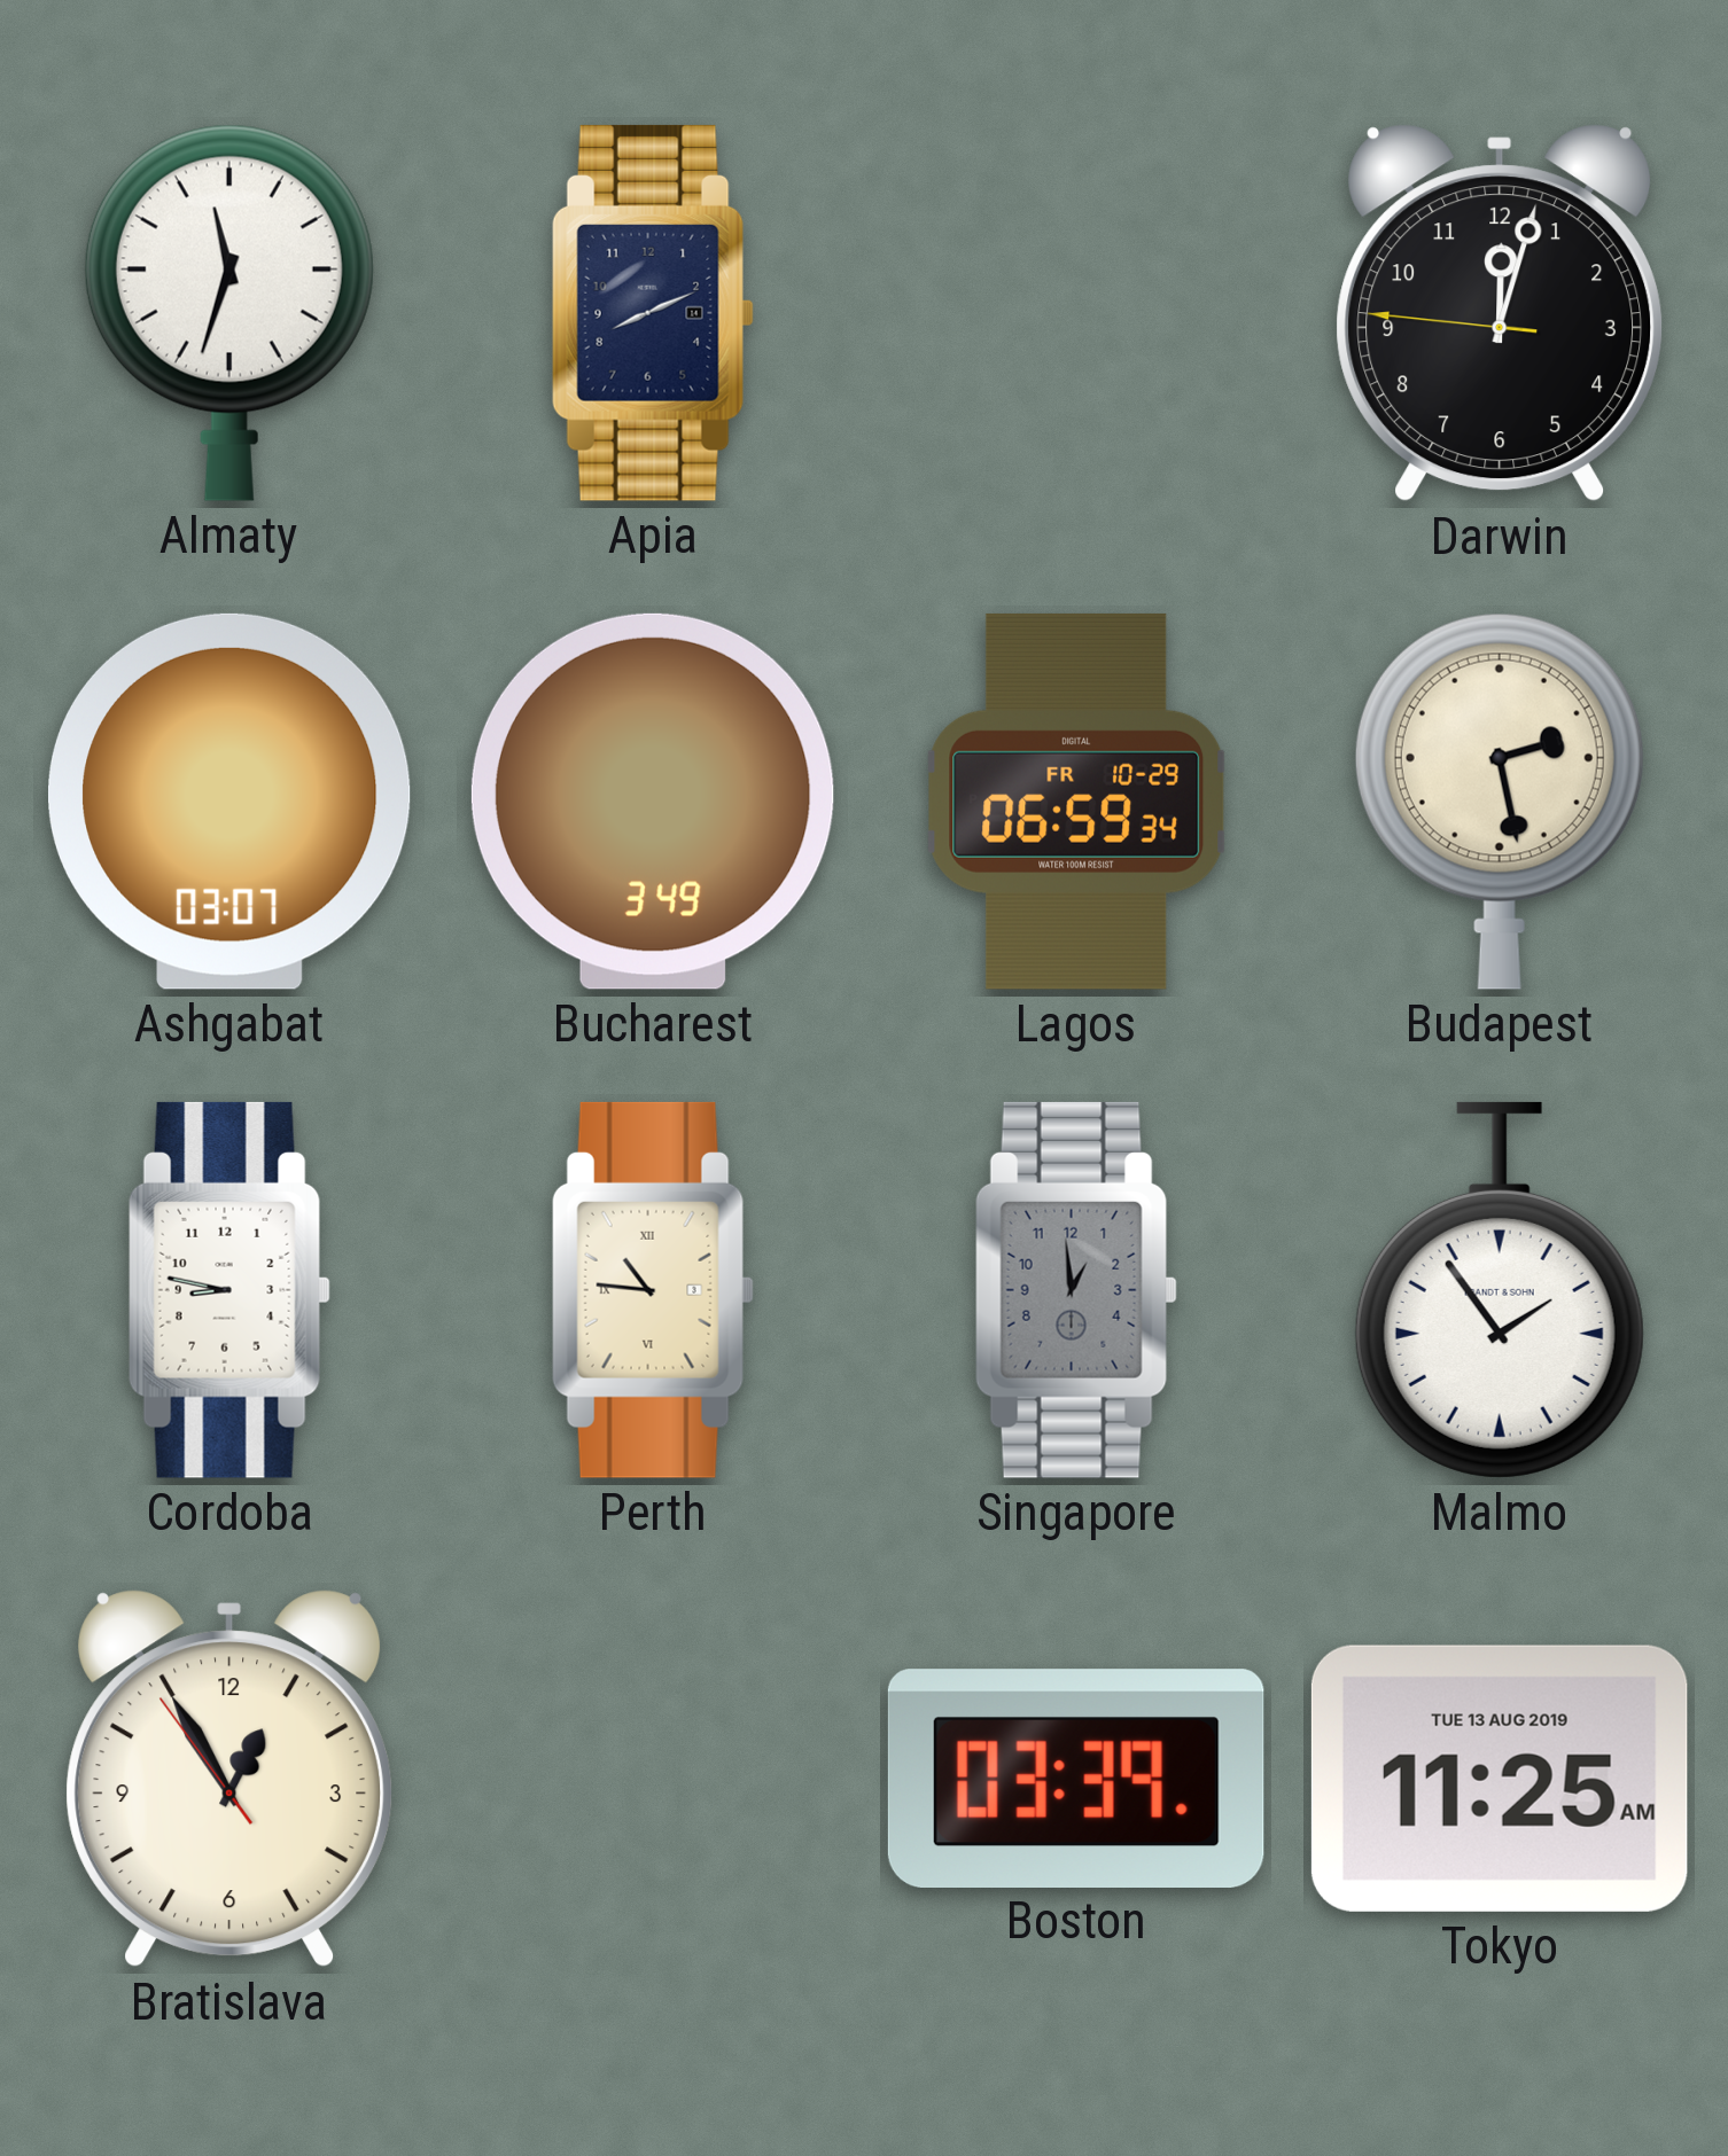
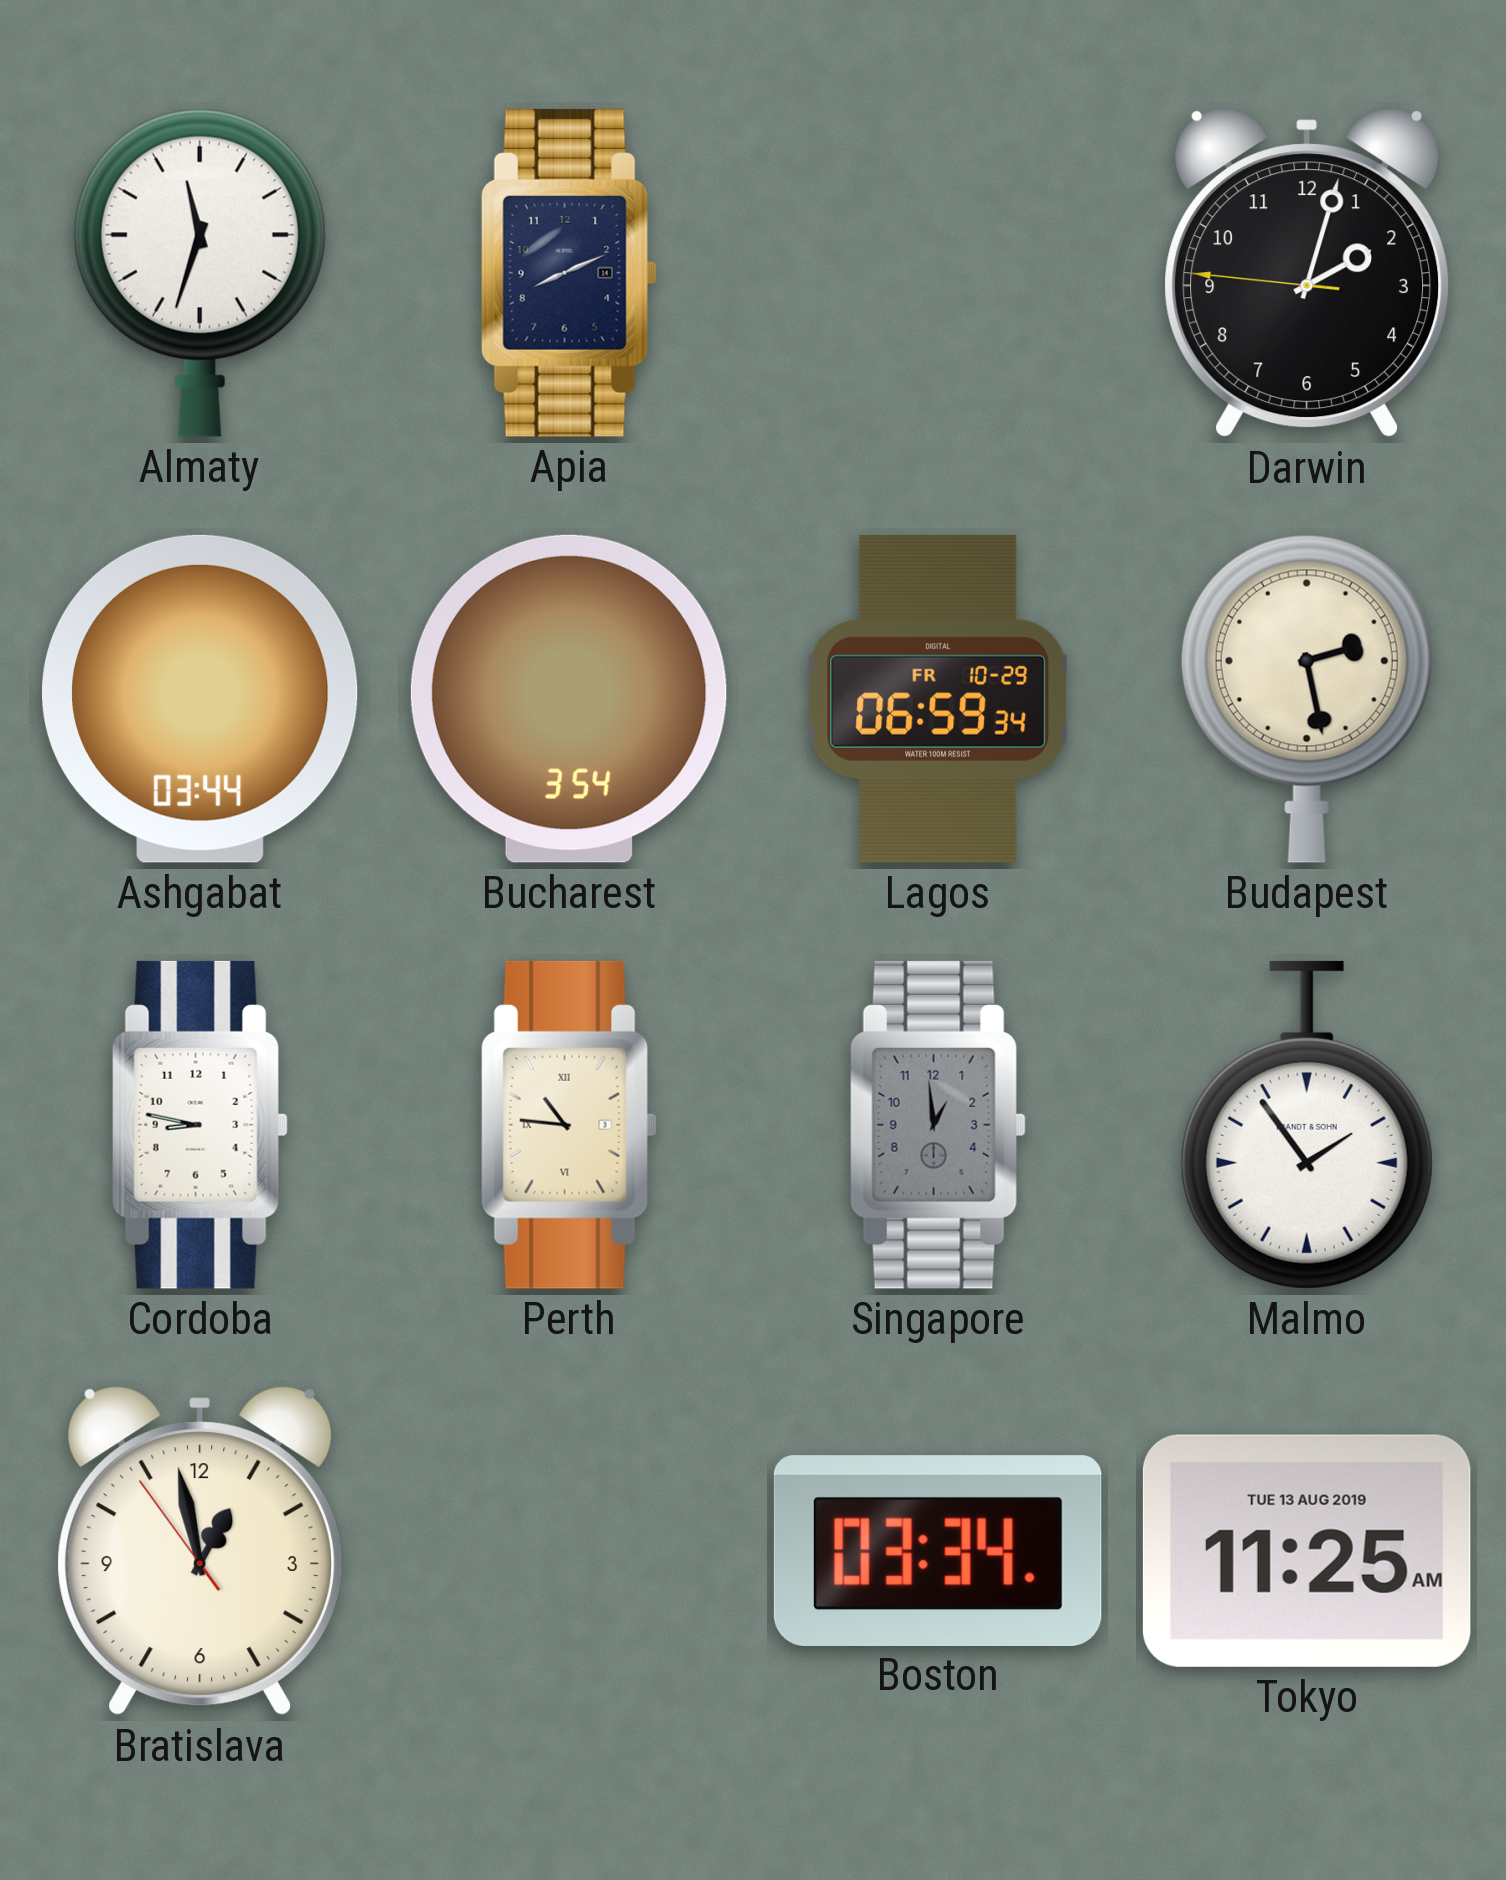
Darwin: 12:02 -> 2:02
Ashgabat: 03:07 -> 03:44
Bucharest: 3:49 -> 3:54
Bratislava: 12:54 -> 12:57
Boston: 03:39 -> 03:34
